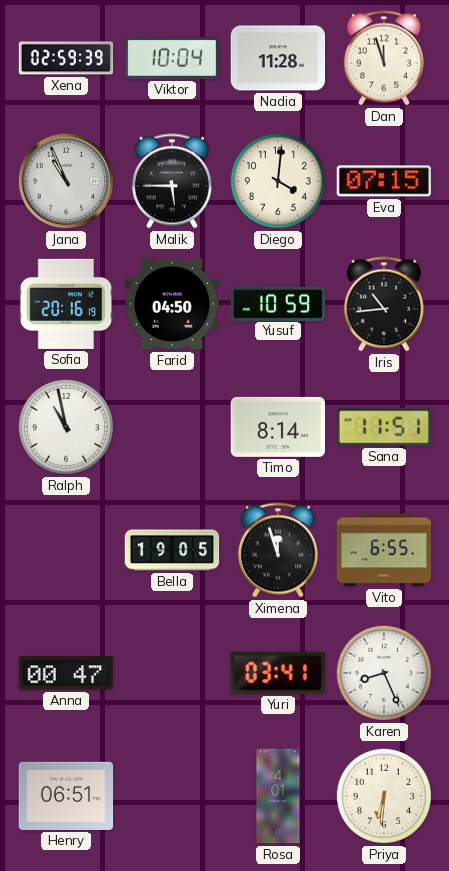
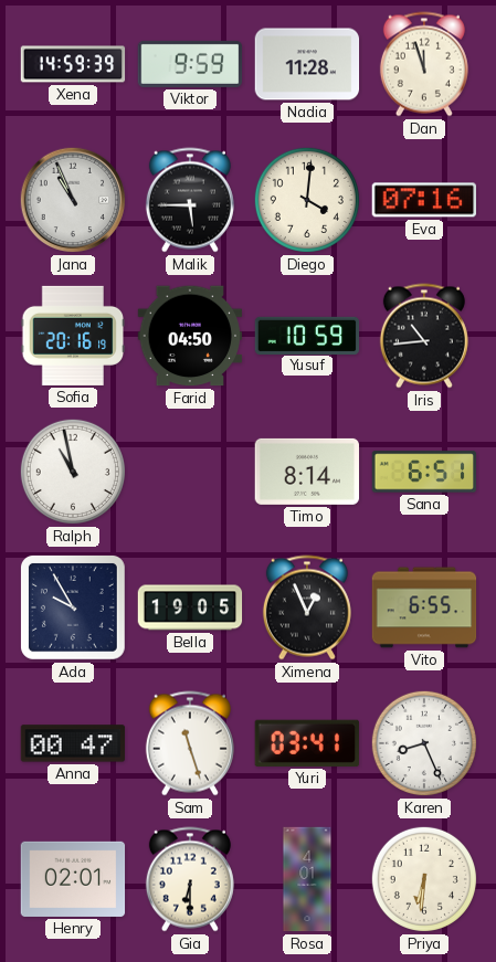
Xena: 02:59 -> 14:59
Viktor: 10:04 -> 9:59
Eva: 07:15 -> 07:16
Sana: 11:51 -> 6:51
Ada: none -> 9:55
Ximena: 11:57 -> 12:56
Sam: none -> 11:27
Henry: 06:51 -> 02:01
Gia: none -> 6:30
